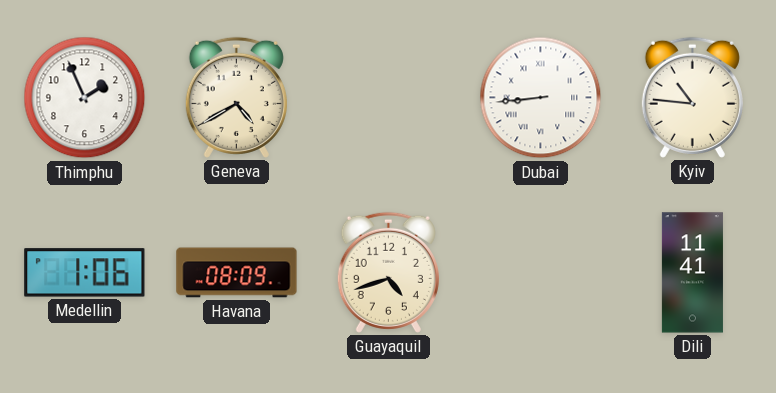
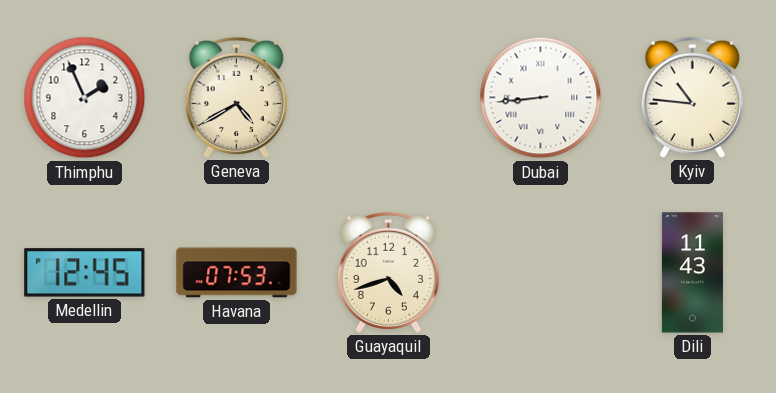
Medellin: 1:06 -> 12:45
Havana: 08:09 -> 07:53
Dili: 11:41 -> 11:43
